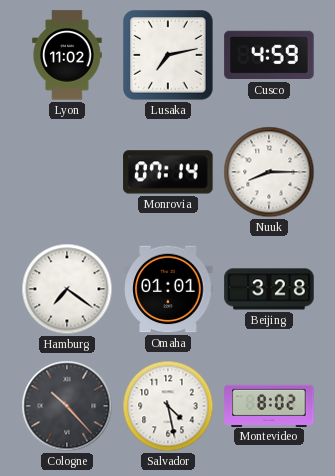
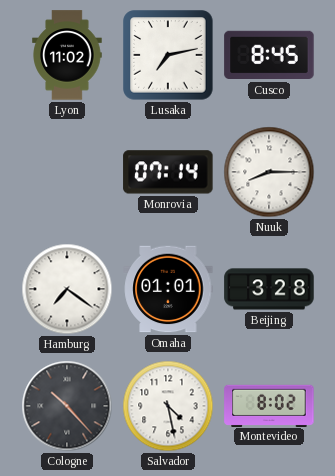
Cusco: 4:59 -> 8:45
